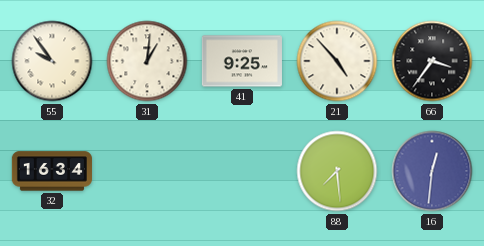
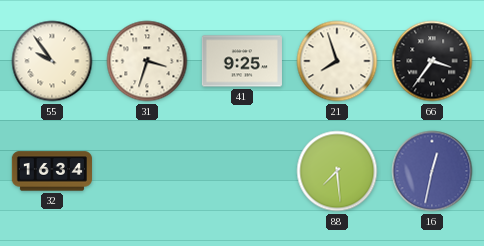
31: 1:01 -> 3:33
21: 4:53 -> 7:57
16: 12:31 -> 12:32
